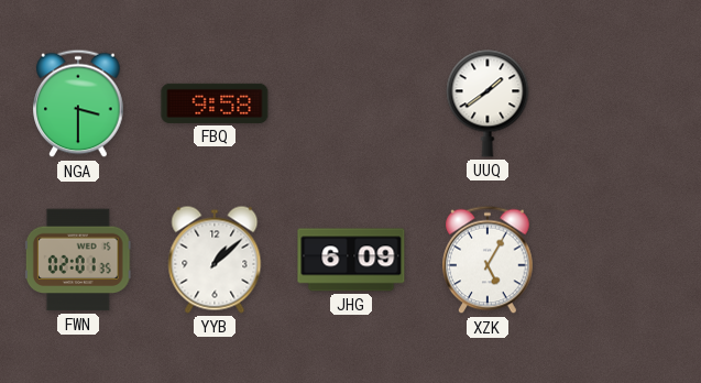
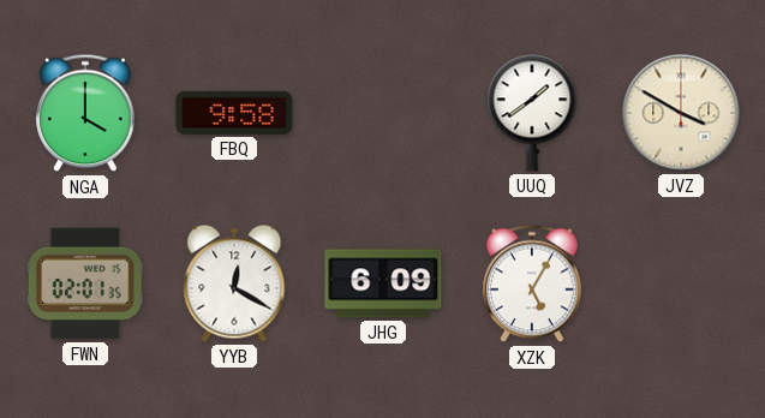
NGA: 3:30 -> 4:00
JVZ: none -> 3:50
YYB: 1:08 -> 12:20
